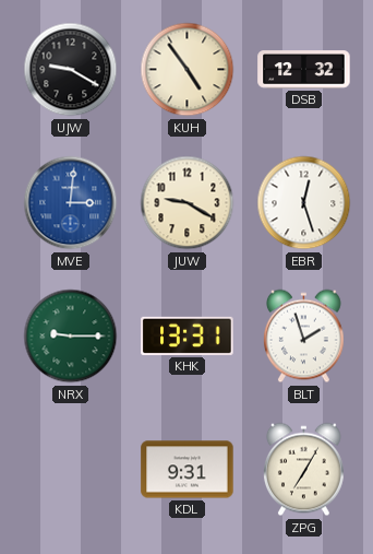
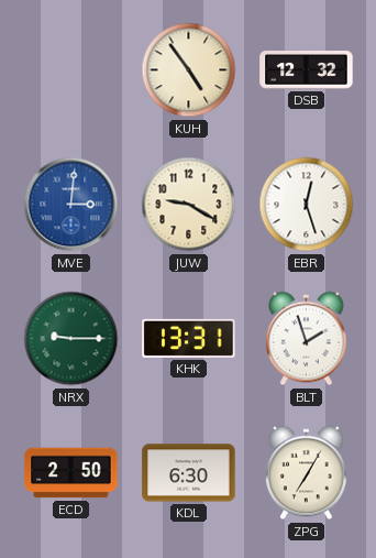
UJW: 9:20 -> none
ECD: none -> 2:50
KDL: 9:31 -> 6:30
